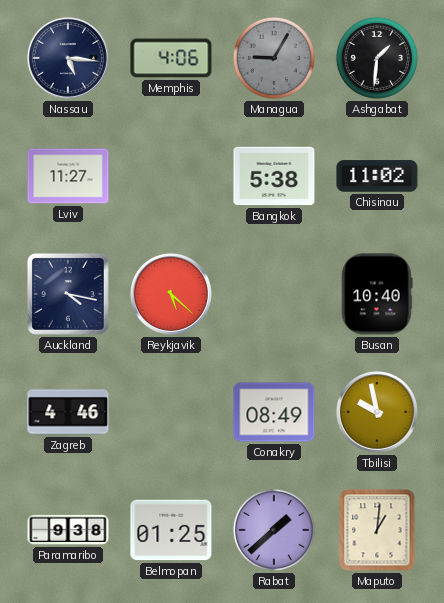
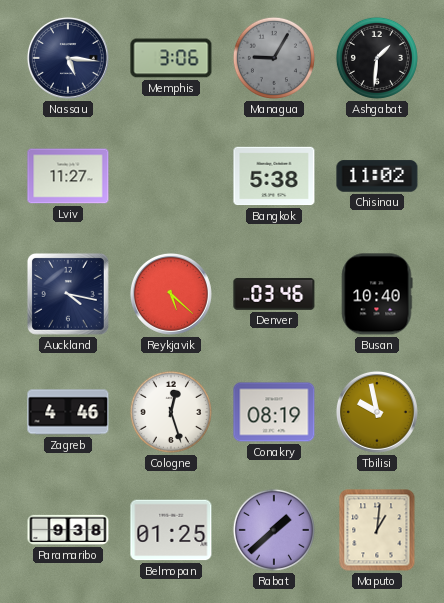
Memphis: 4:06 -> 3:06
Denver: none -> 03:46
Cologne: none -> 12:27
Conakry: 08:49 -> 08:19
